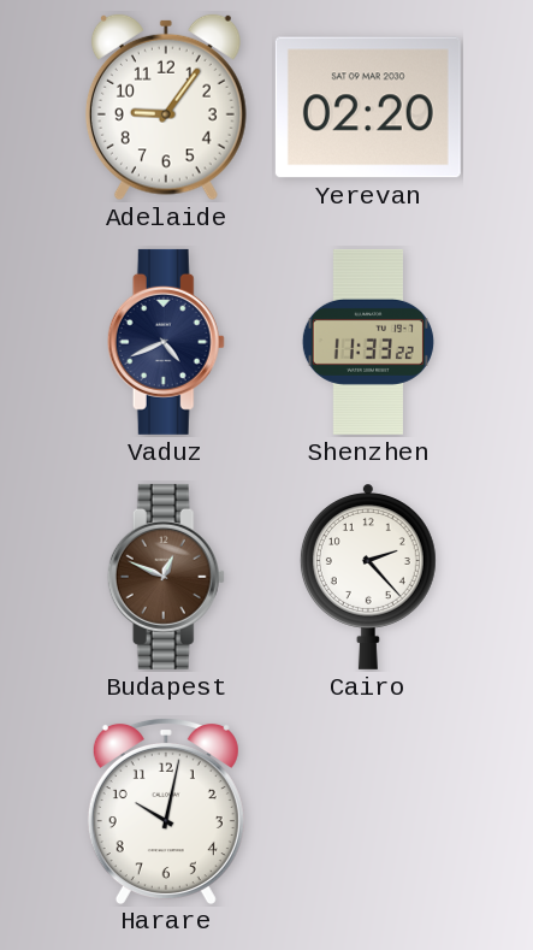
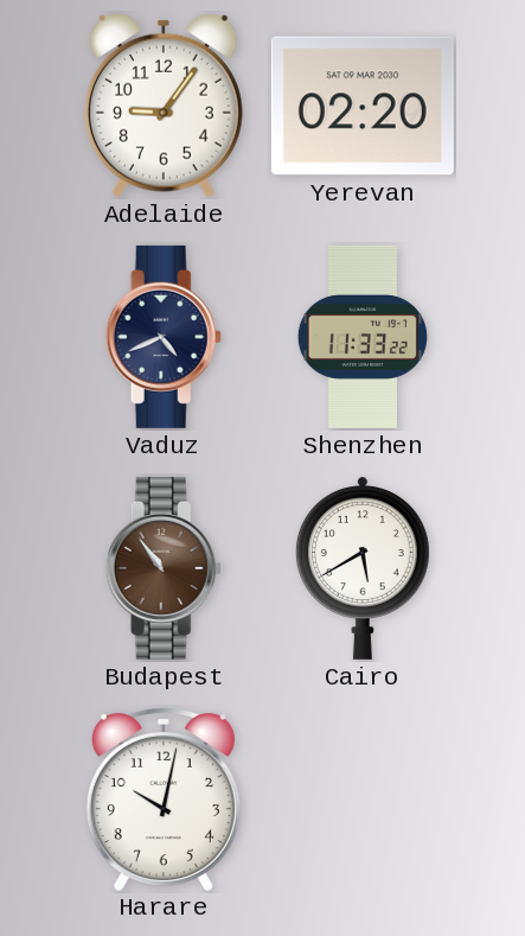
Budapest: 12:49 -> 10:54
Cairo: 2:23 -> 5:40
